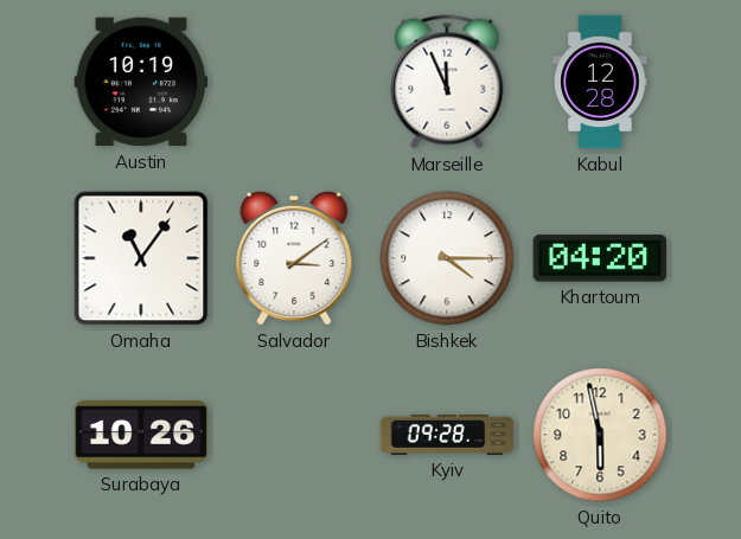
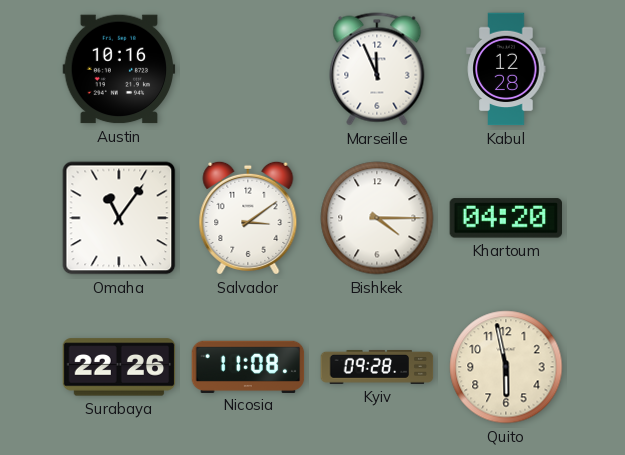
Austin: 10:19 -> 10:16
Surabaya: 10:26 -> 22:26
Nicosia: none -> 11:08
